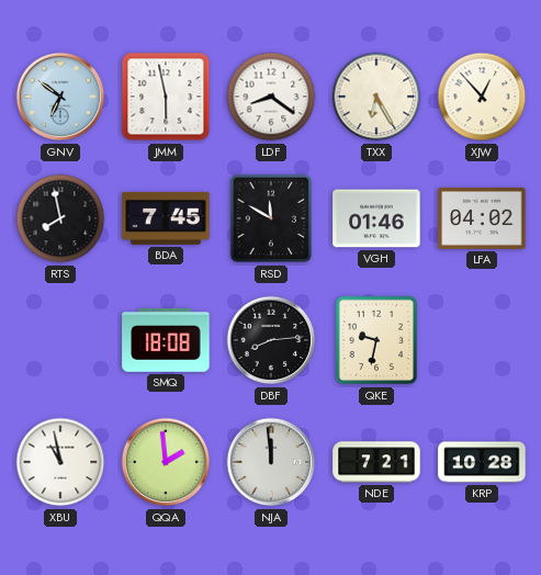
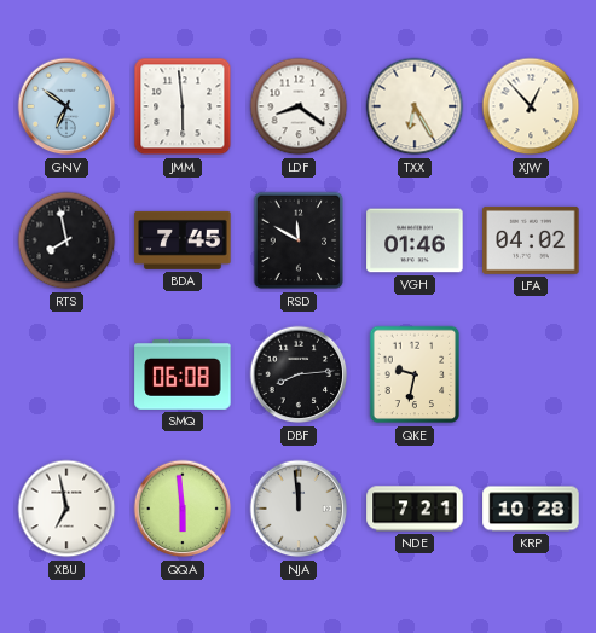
JMM: 5:58 -> 5:59
SMQ: 18:08 -> 06:08
XBU: 10:58 -> 6:58
QQA: 1:59 -> 5:59
